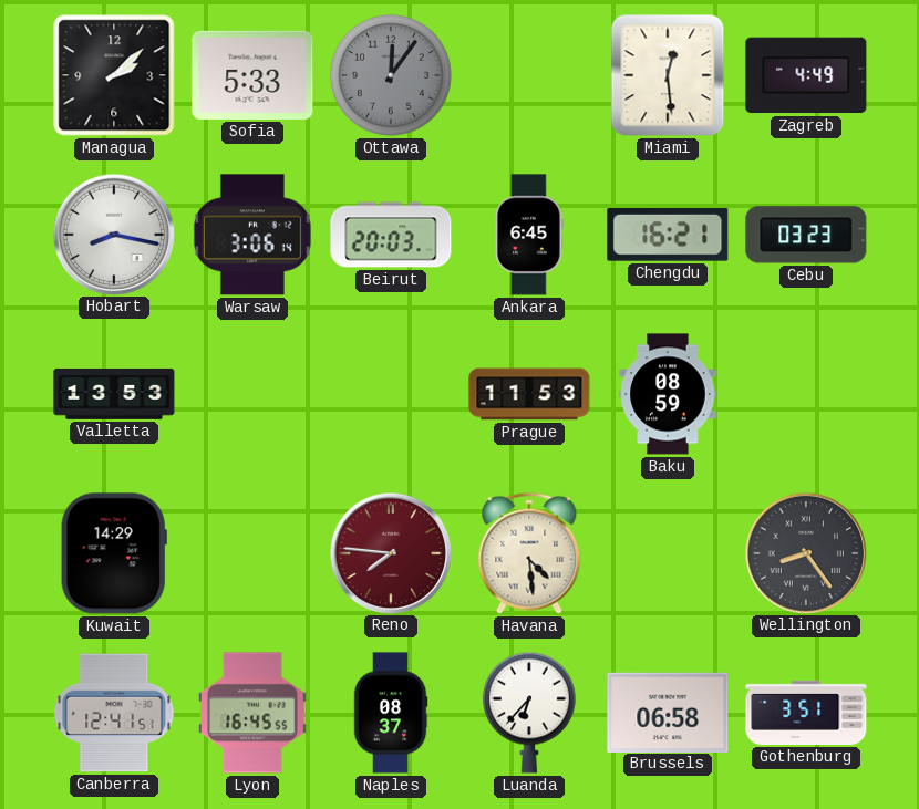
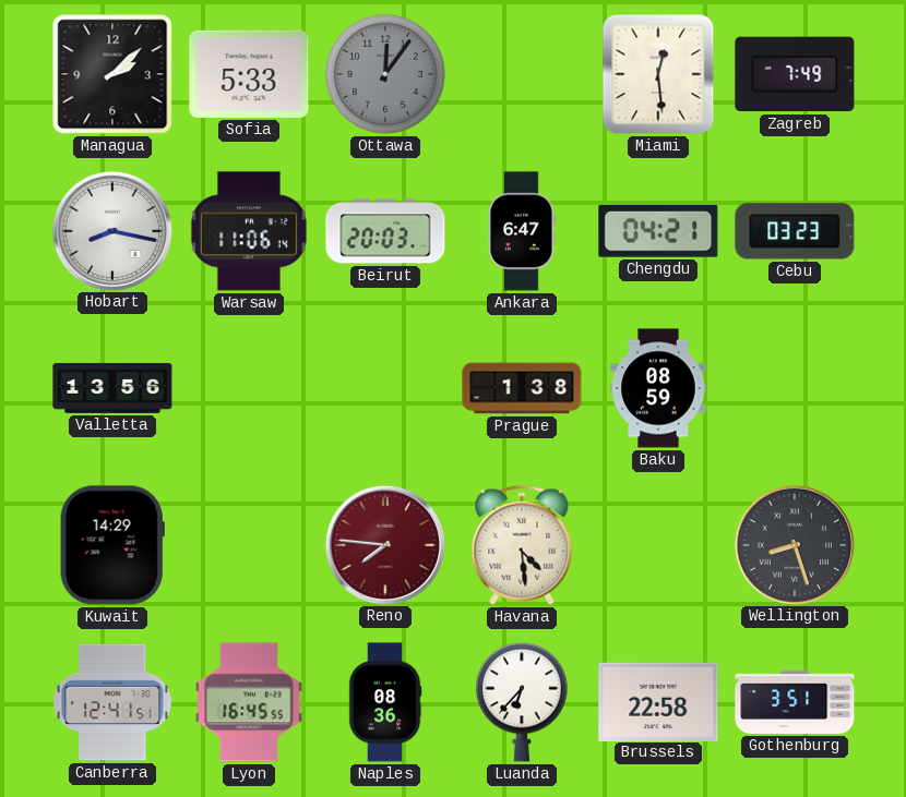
Zagreb: 4:49 -> 7:49
Warsaw: 3:06 -> 11:06
Ankara: 6:45 -> 6:47
Chengdu: 16:21 -> 04:21
Valletta: 13:53 -> 13:56
Prague: 11:53 -> 1:38
Wellington: 8:24 -> 8:27
Naples: 08:37 -> 08:36
Brussels: 06:58 -> 22:58
